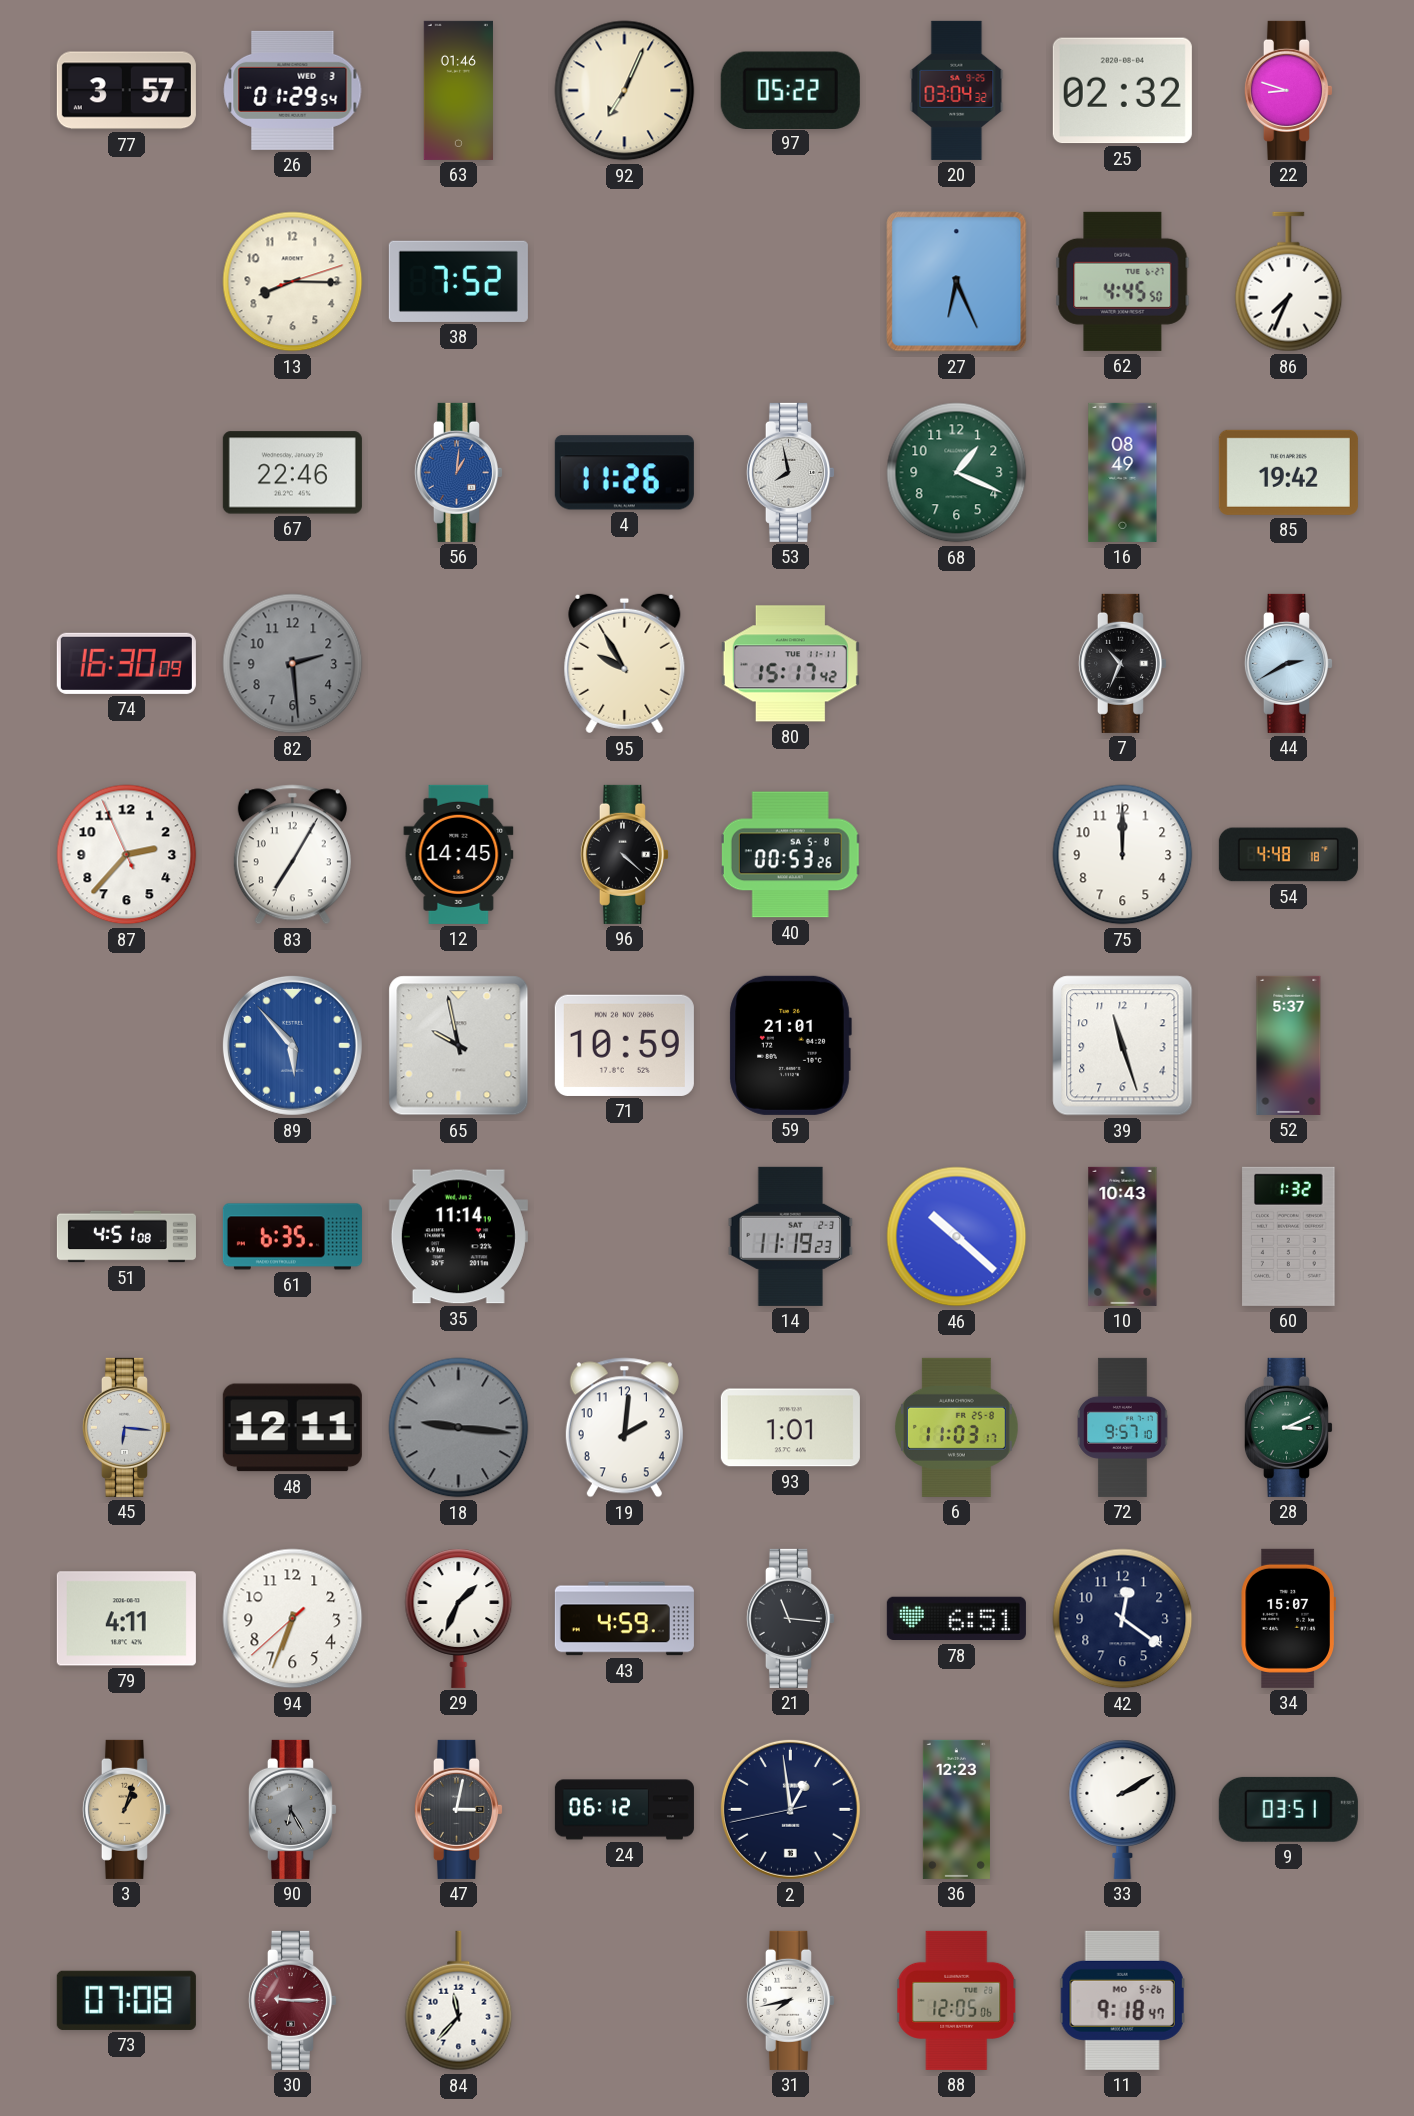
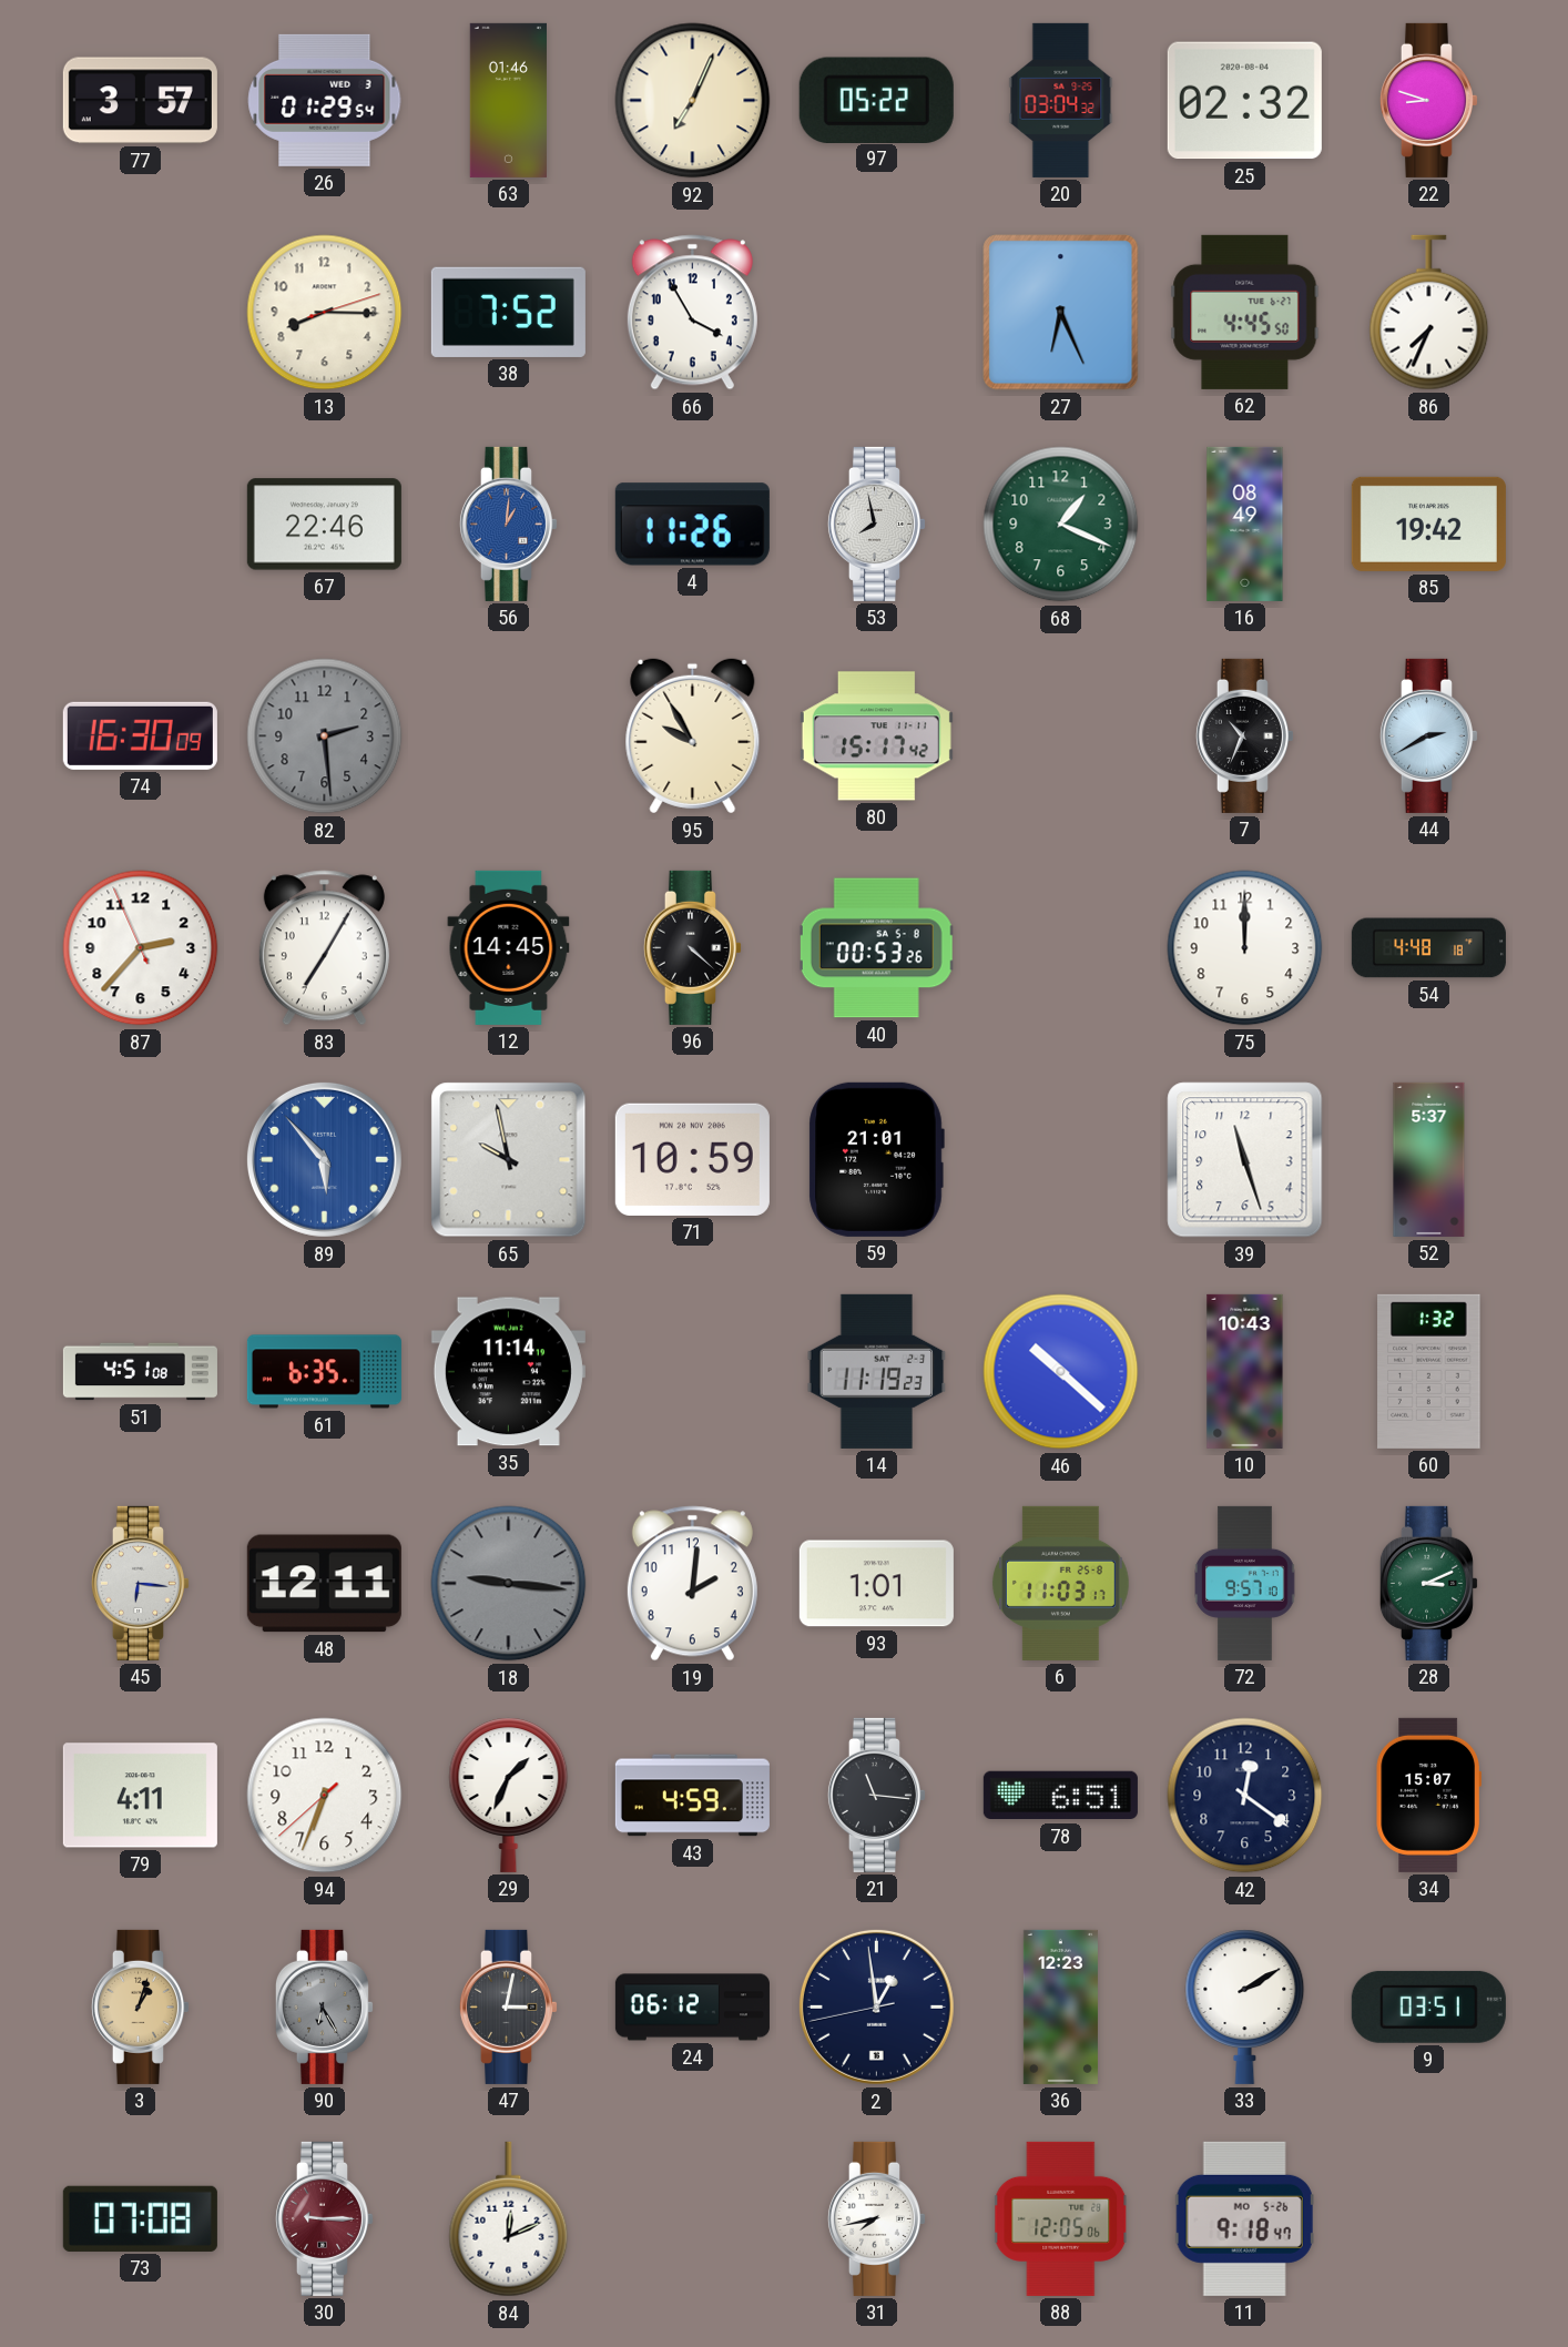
66: none -> 3:55
84: 11:37 -> 12:11
